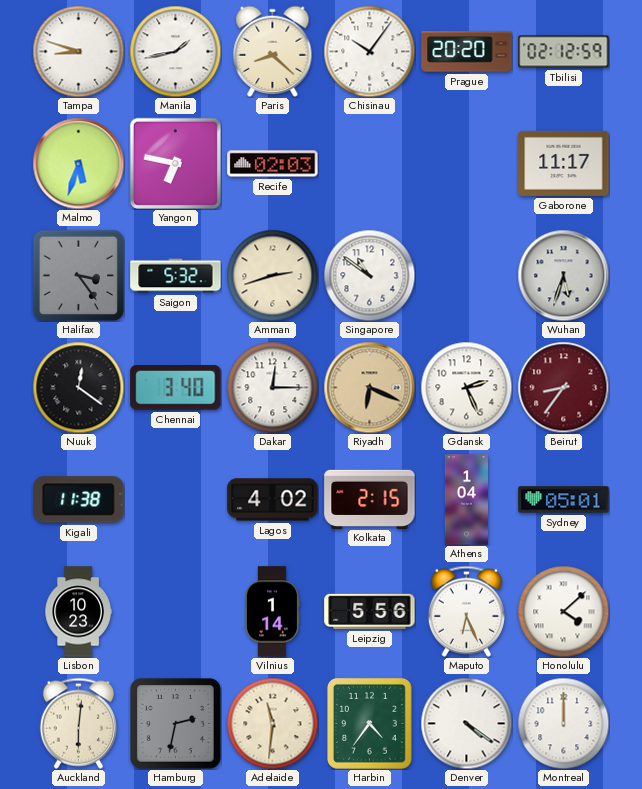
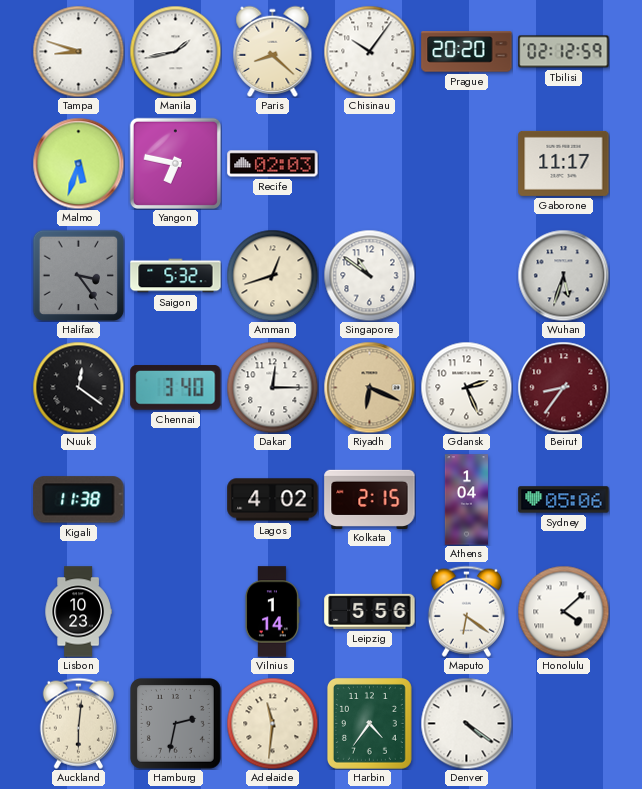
Amman: 2:42 -> 12:42
Sydney: 05:01 -> 05:06
Maputo: 6:26 -> 6:21
Montreal: 12:00 -> none
